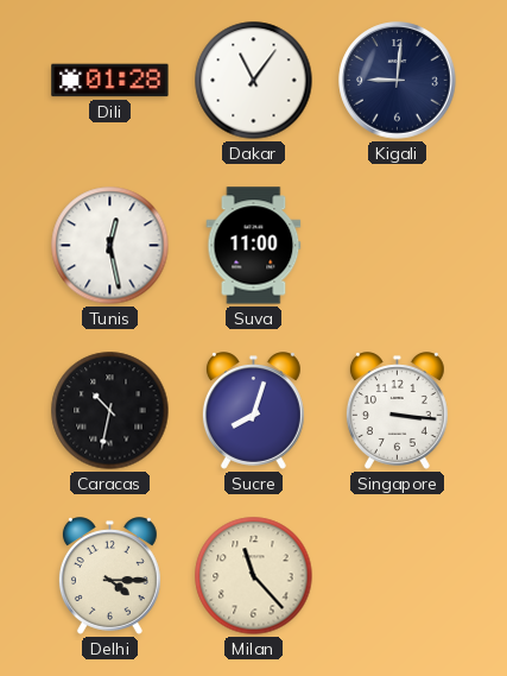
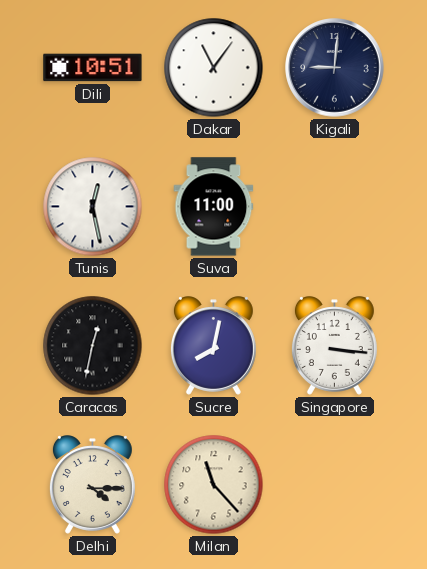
Dili: 01:28 -> 10:51
Caracas: 10:32 -> 12:32
Sucre: 8:03 -> 8:02
